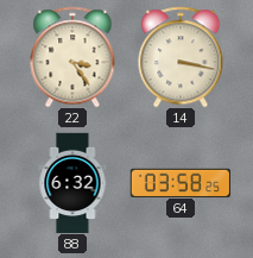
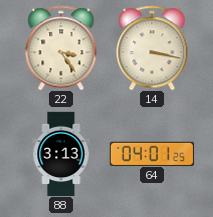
88: 6:32 -> 3:13
64: 03:58 -> 04:01
